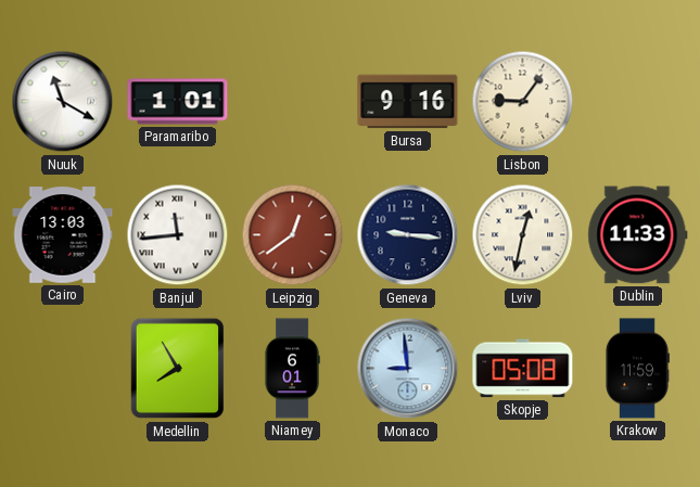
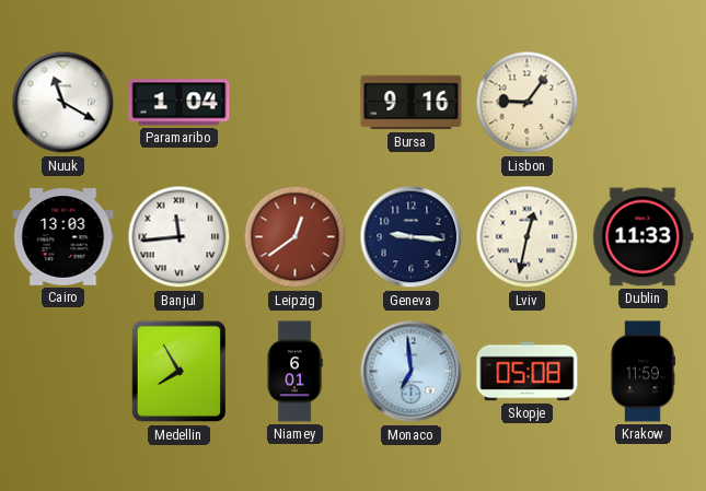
Paramaribo: 1:01 -> 1:04
Monaco: 8:59 -> 6:59
